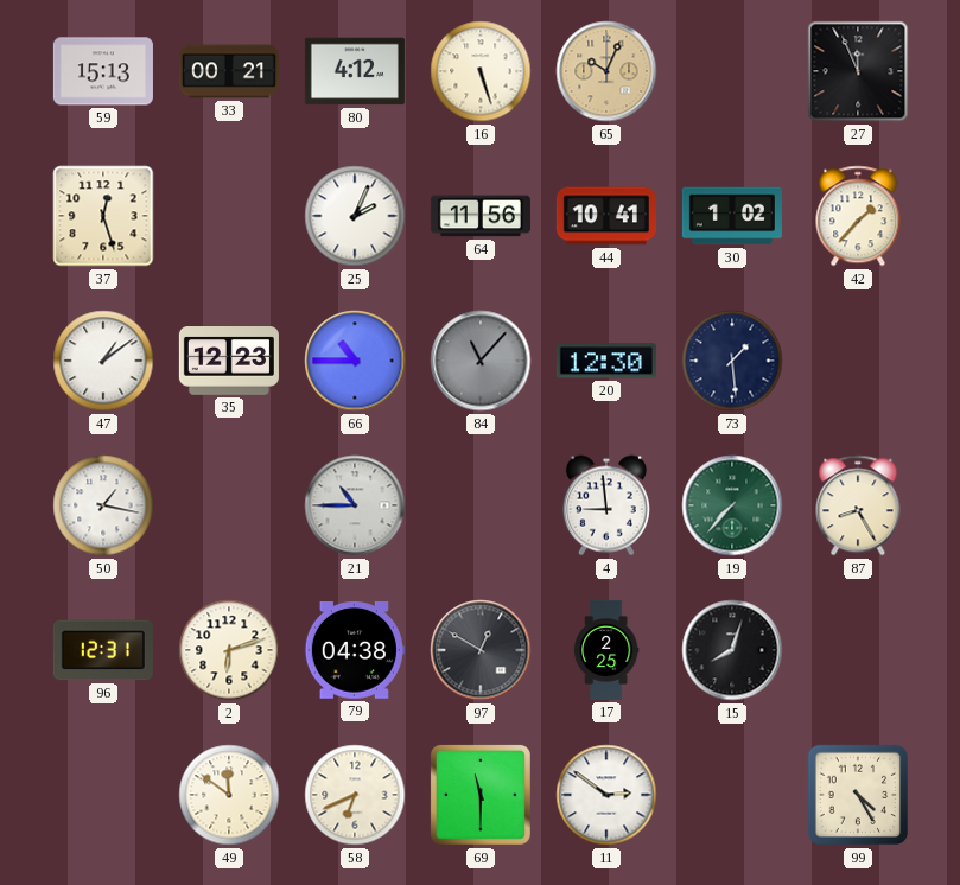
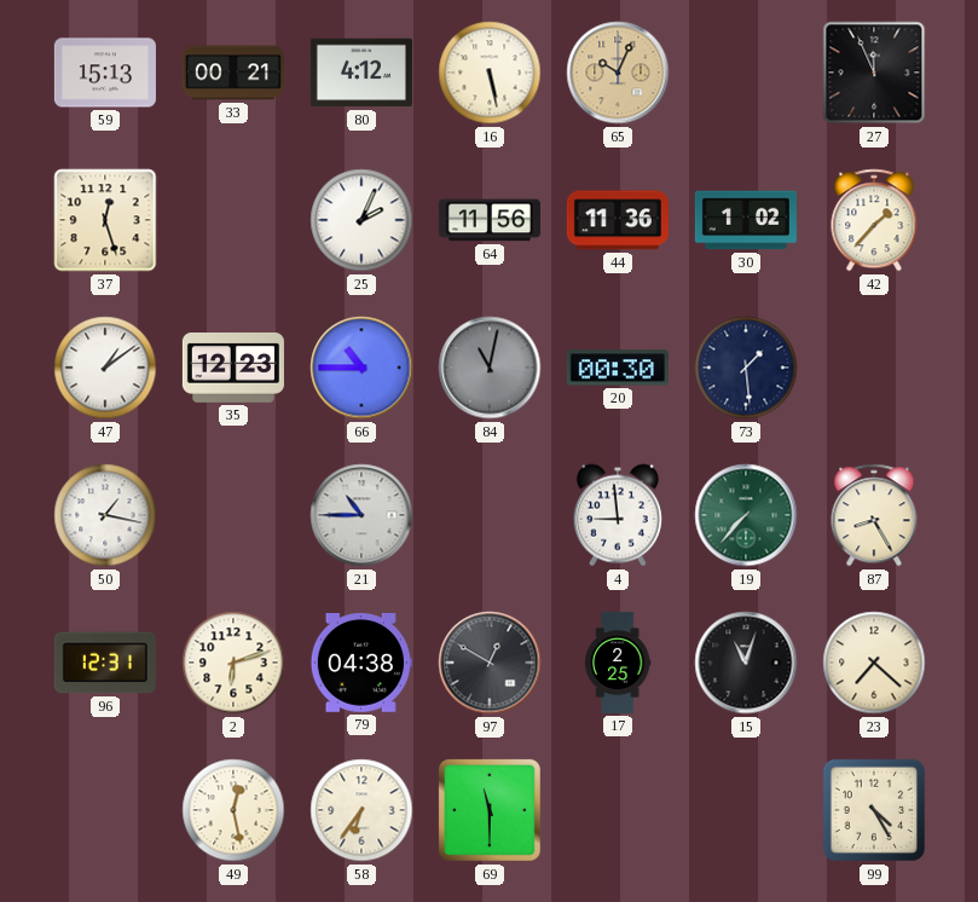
16: 5:27 -> 5:28
44: 10:41 -> 11:36
84: 11:07 -> 11:02
20: 12:30 -> 00:30
15: 8:03 -> 11:03
23: none -> 7:22
49: 11:51 -> 12:28
58: 6:41 -> 6:36
11: 2:51 -> none
